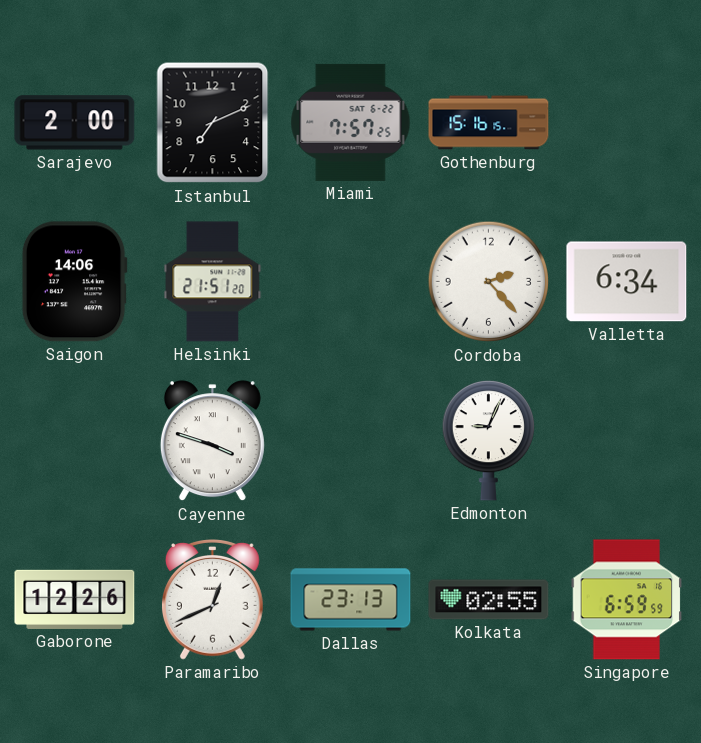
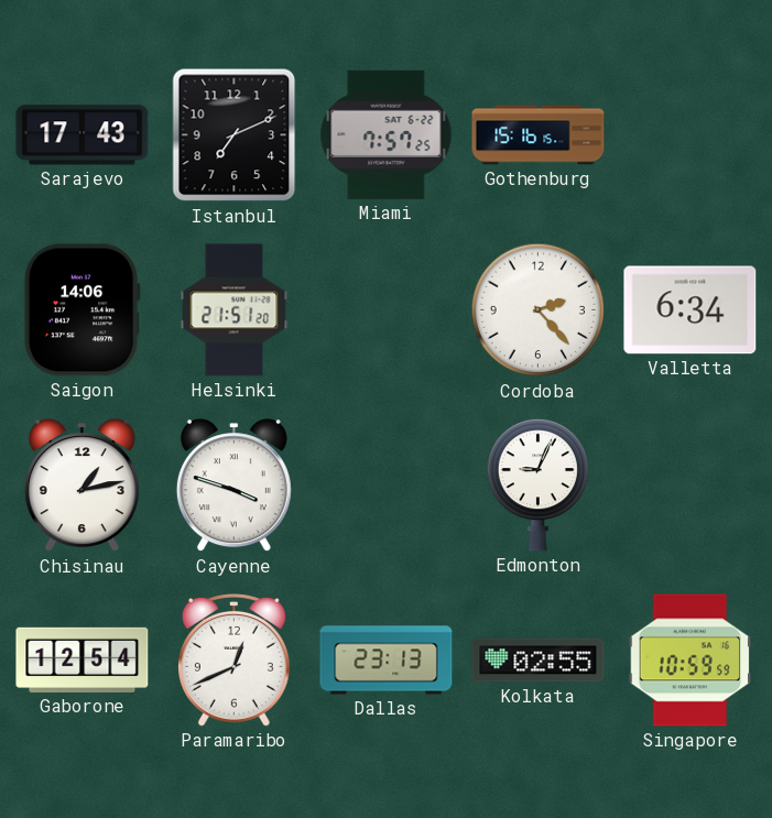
Sarajevo: 2:00 -> 17:43
Chisinau: none -> 1:13
Gaborone: 12:26 -> 12:54
Singapore: 6:59 -> 10:59
